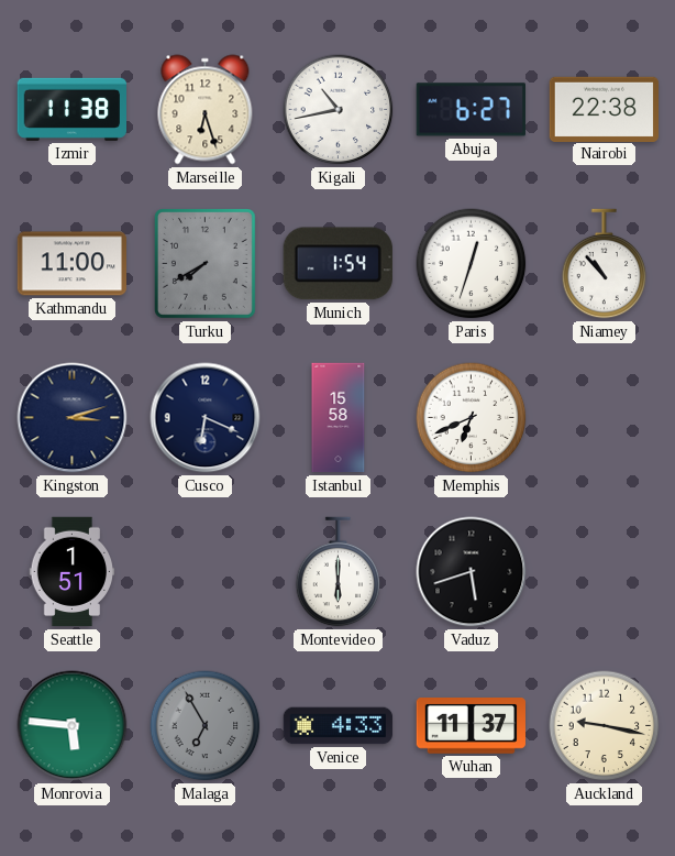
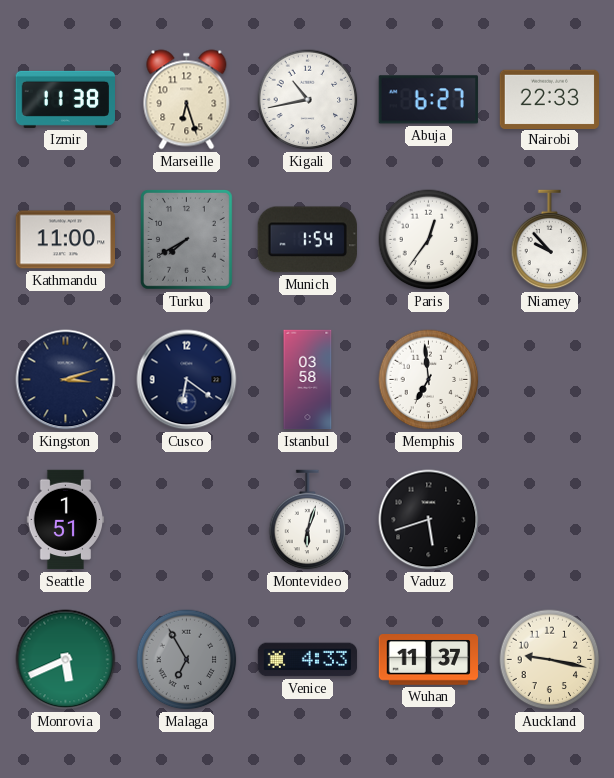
Nairobi: 22:38 -> 22:33
Paris: 12:33 -> 12:36
Niamey: 10:53 -> 9:53
Cusco: 6:19 -> 6:21
Istanbul: 15:58 -> 03:58
Memphis: 6:41 -> 6:59
Montevideo: 6:00 -> 6:03
Monrovia: 5:46 -> 5:41
